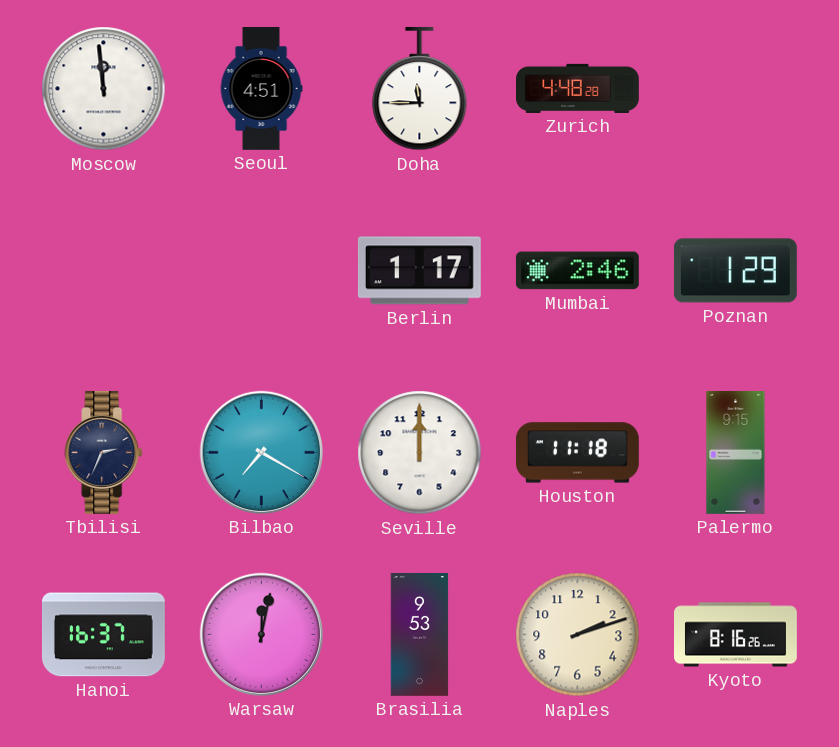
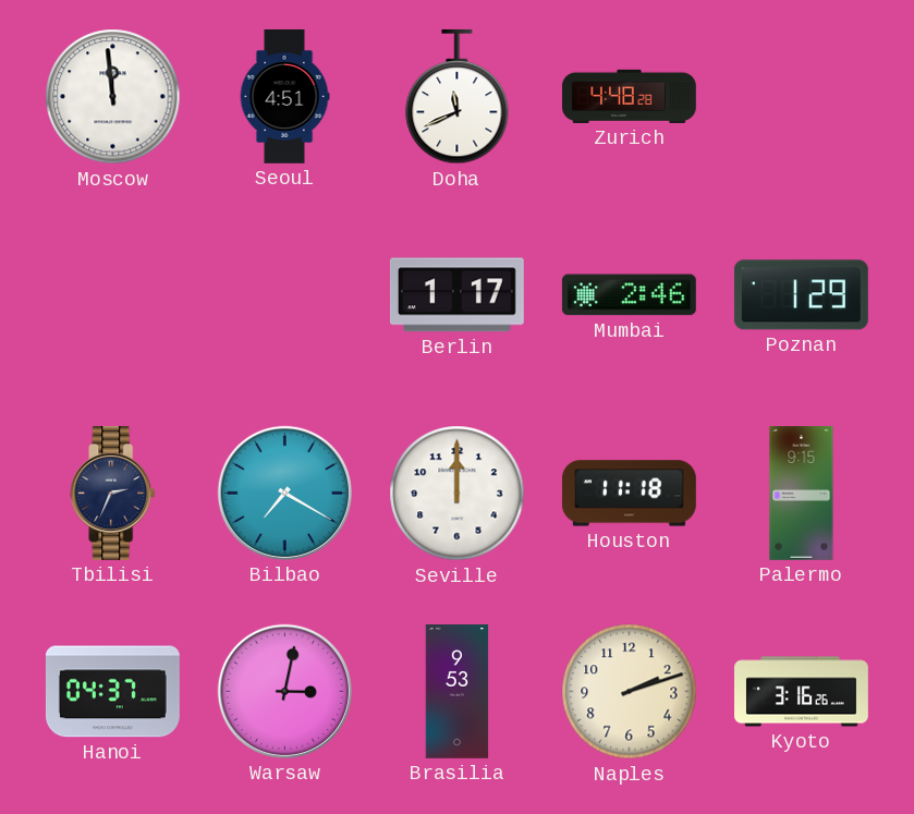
Doha: 11:45 -> 11:41
Hanoi: 16:37 -> 04:37
Warsaw: 12:02 -> 3:02
Kyoto: 8:16 -> 3:16
